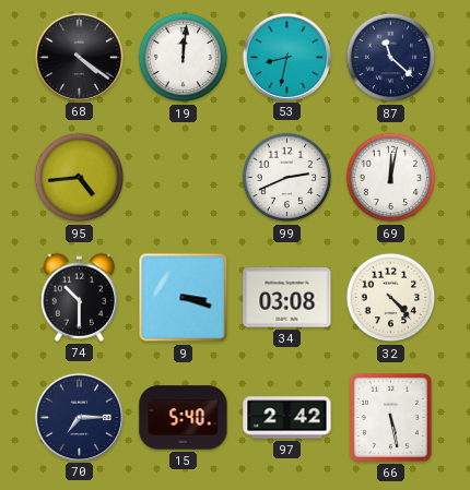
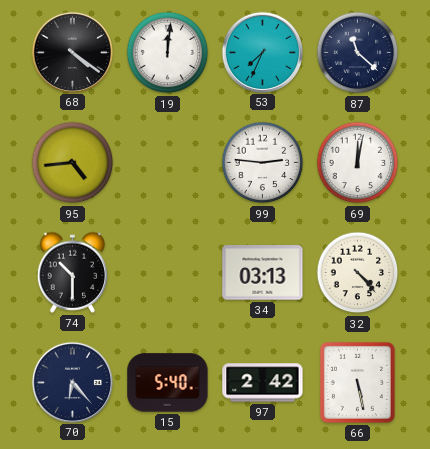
53: 8:32 -> 7:34
99: 2:41 -> 2:46
9: 3:18 -> none
34: 03:08 -> 03:13
70: 7:15 -> 6:23
